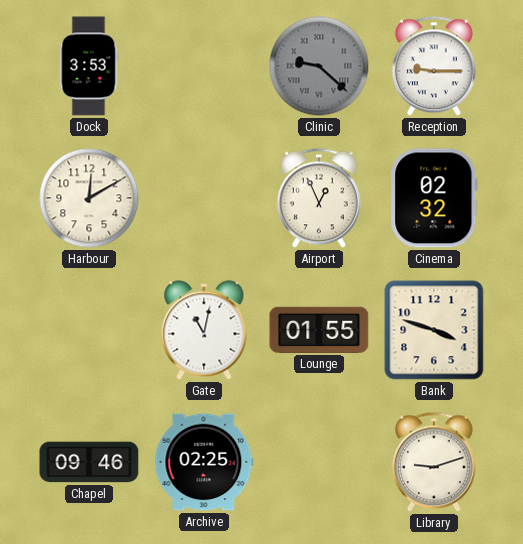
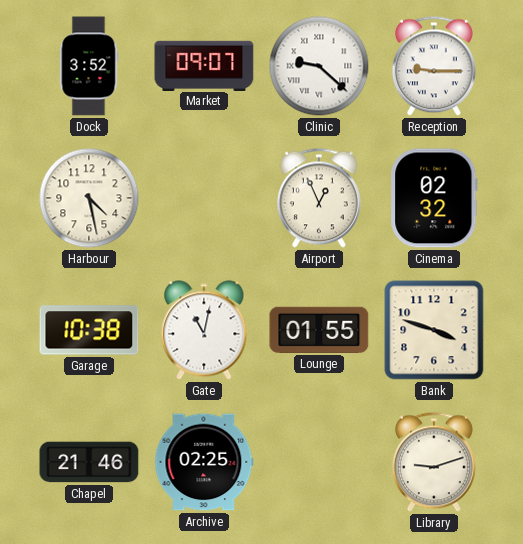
Dock: 3:53 -> 3:52
Market: none -> 09:07
Clinic dial: grey -> white
Harbour: 12:10 -> 4:28
Garage: none -> 10:38
Chapel: 09:46 -> 21:46
